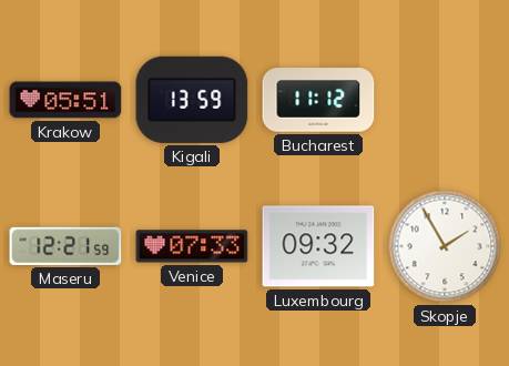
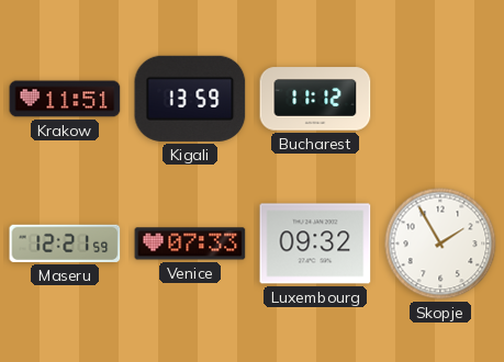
Krakow: 05:51 -> 11:51
